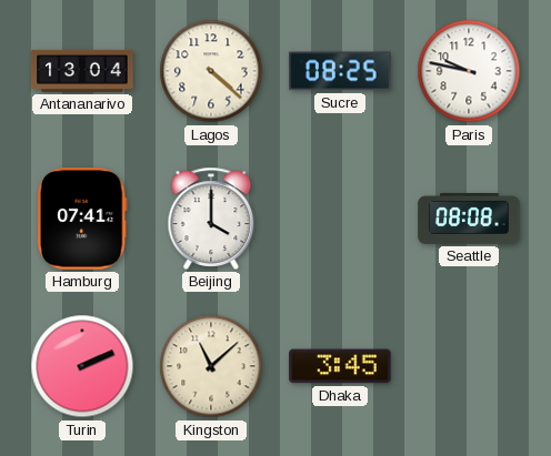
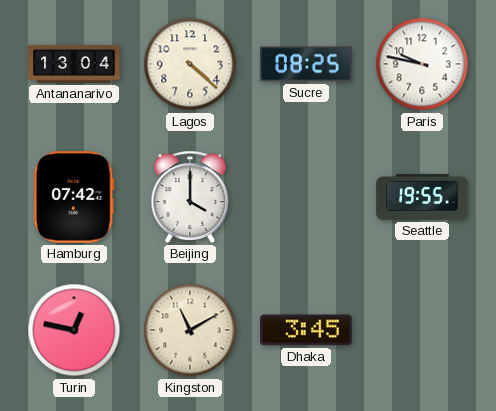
Hamburg: 07:41 -> 07:42
Seattle: 08:08 -> 19:55
Turin: 2:11 -> 12:47
Kingston: 11:08 -> 11:10
